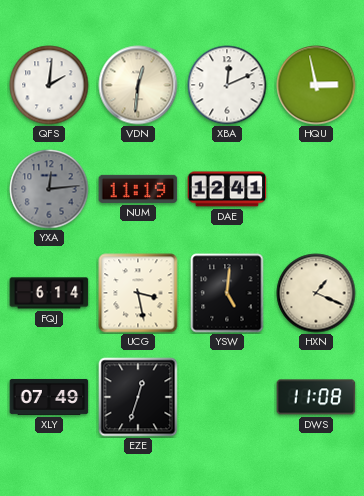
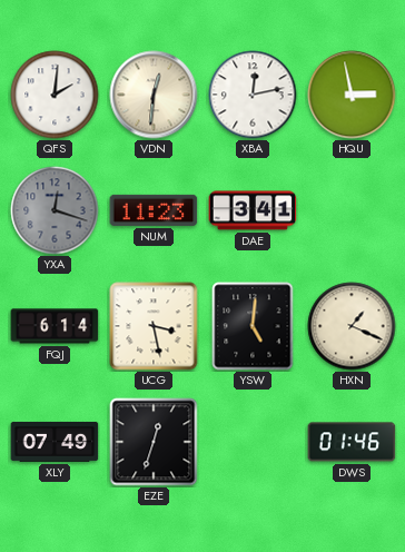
XBA: 12:11 -> 12:13
YXA: 12:14 -> 12:18
NUM: 11:19 -> 11:23
DAE: 12:41 -> 3:41
DWS: 11:08 -> 01:46
